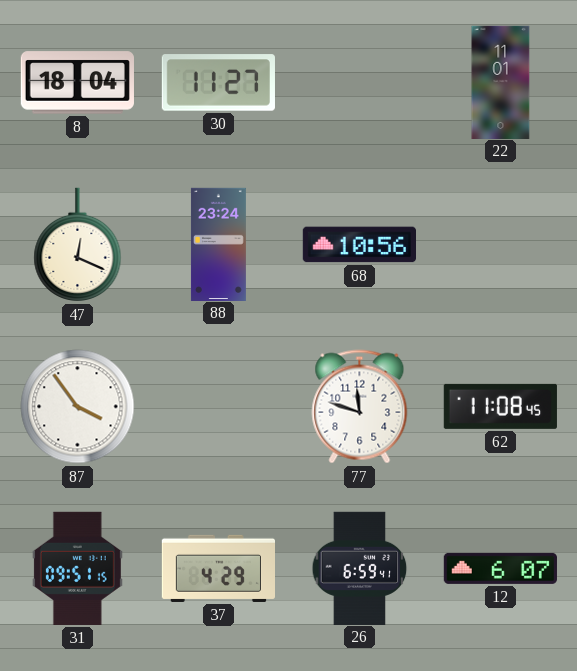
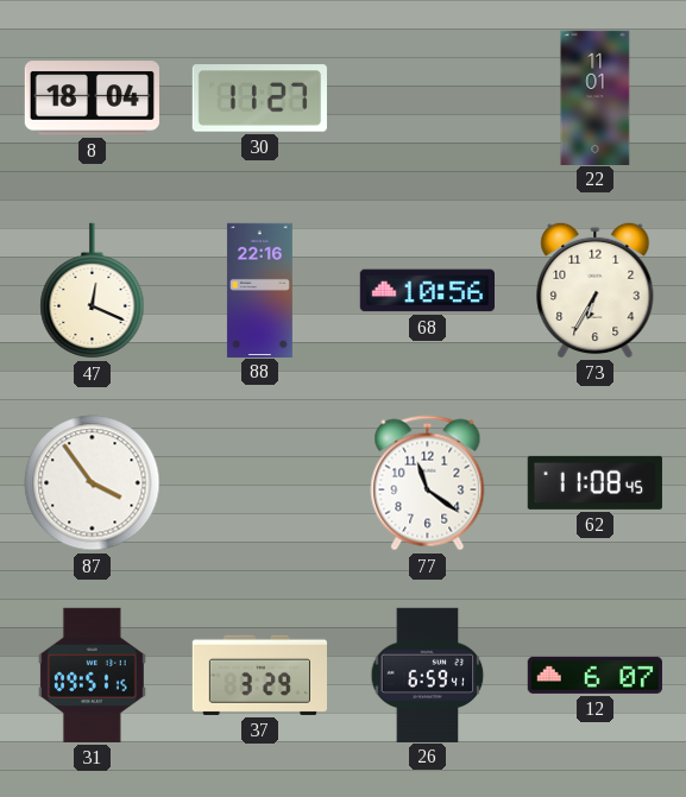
88: 23:24 -> 22:16
73: none -> 6:35
77: 11:48 -> 11:21
37: 4:29 -> 3:29
